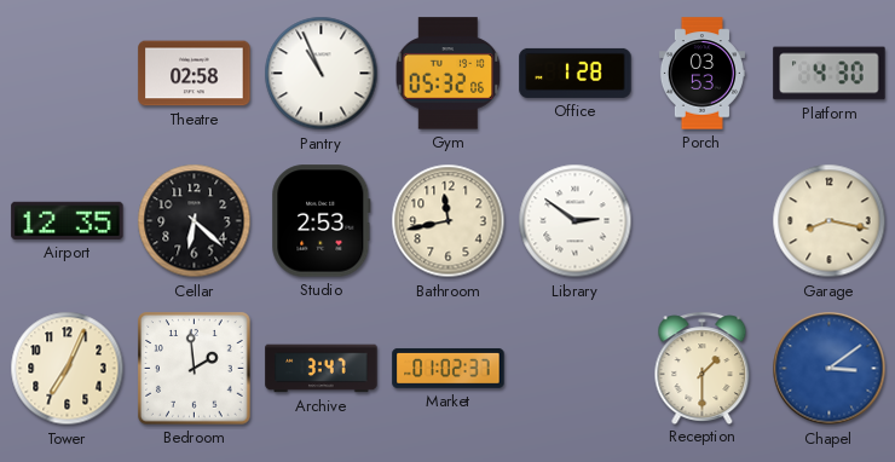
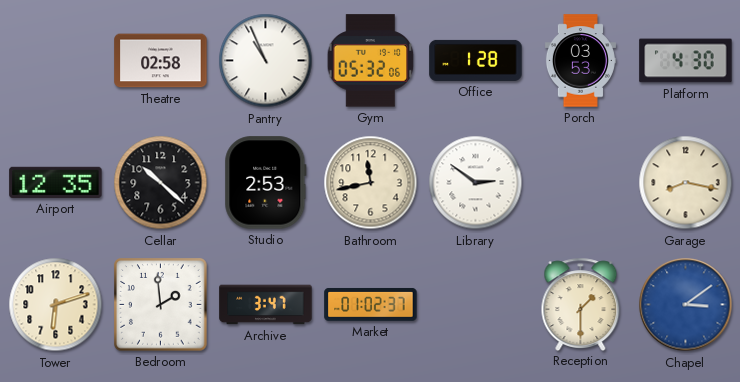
Cellar: 6:22 -> 10:22
Tower: 7:04 -> 6:12
